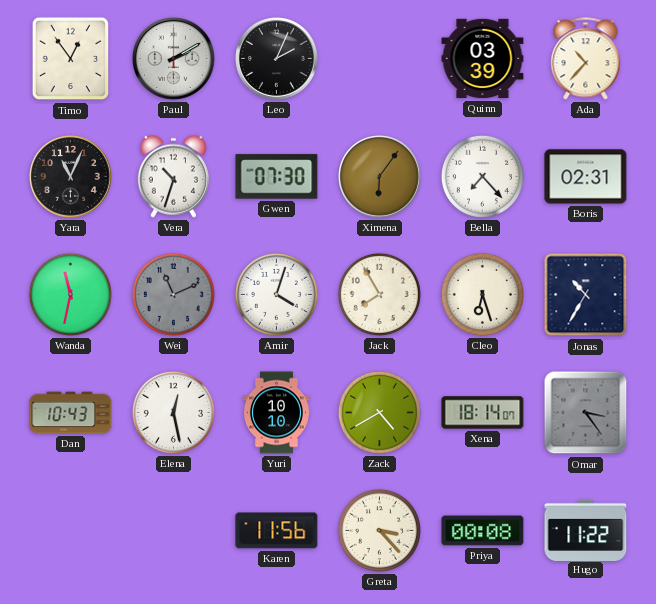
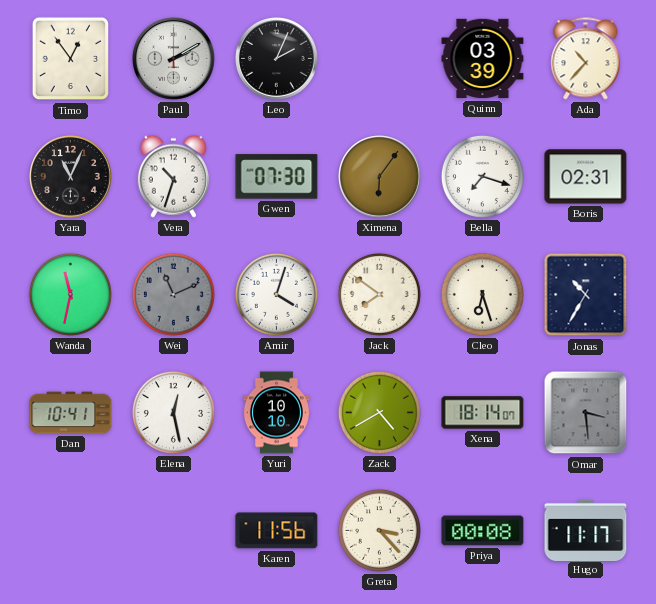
Bella: 7:23 -> 7:18
Jack: 7:55 -> 7:51
Dan: 10:43 -> 10:41
Omar: 3:24 -> 3:29
Hugo: 11:22 -> 11:17
